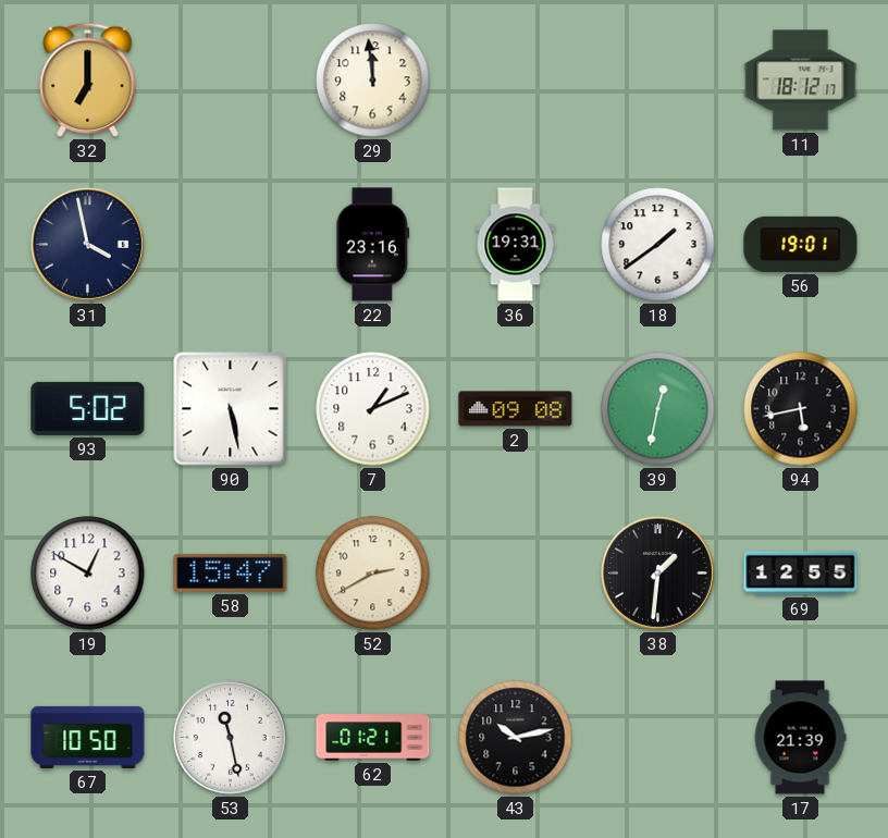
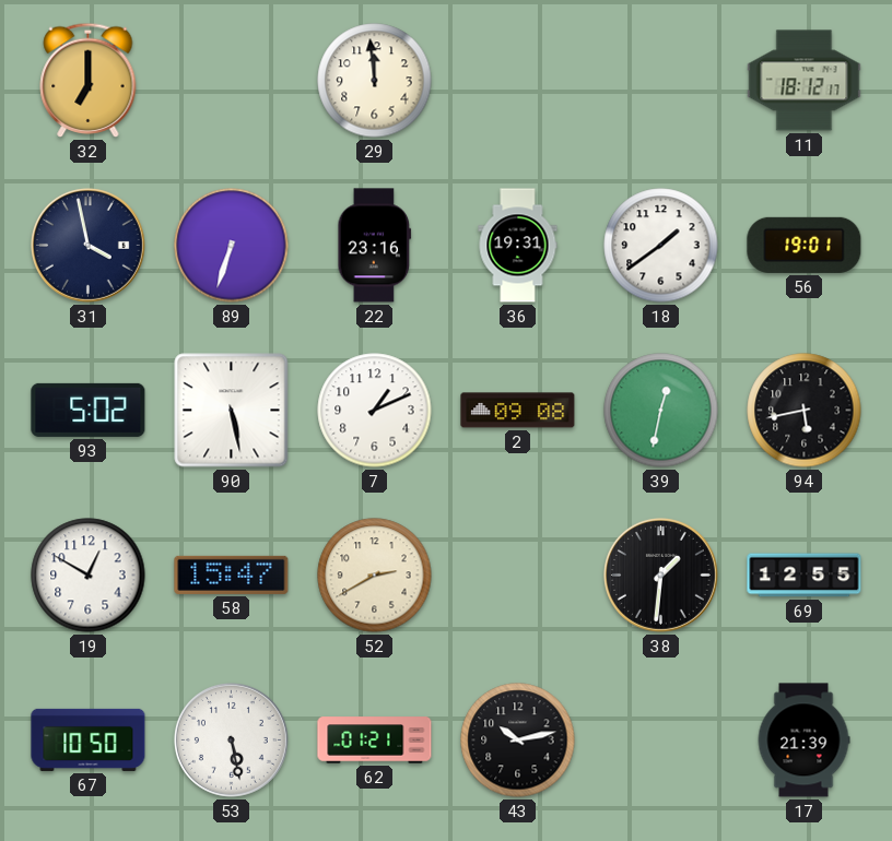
89: none -> 6:33
53: 11:28 -> 5:28
